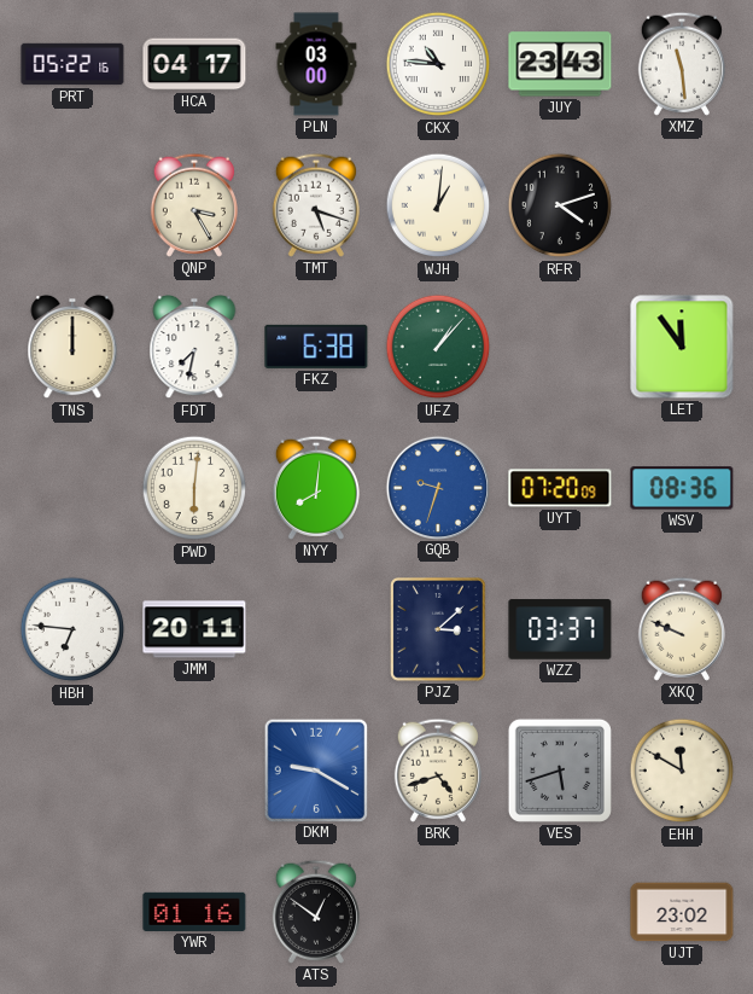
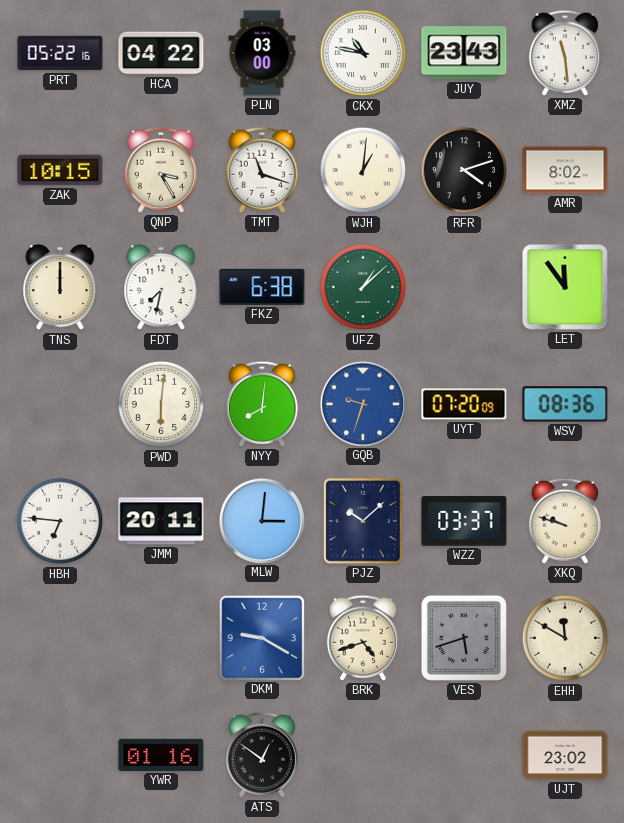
HCA: 04:17 -> 04:22
CKX: 10:46 -> 10:47
ZAK: none -> 10:15
TMT: 5:18 -> 11:18
AMR: none -> 8:02
UFZ: 1:07 -> 1:08
MLW: none -> 3:01
PJZ: 3:08 -> 10:08
XKQ: 9:49 -> 9:48
